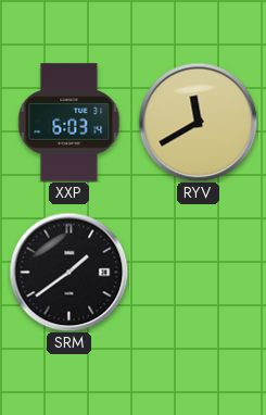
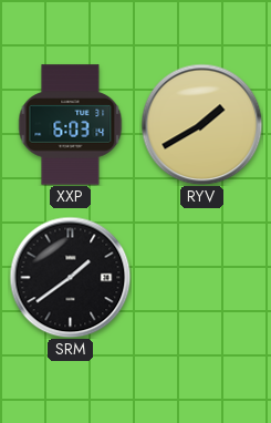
RYV: 11:40 -> 1:40
